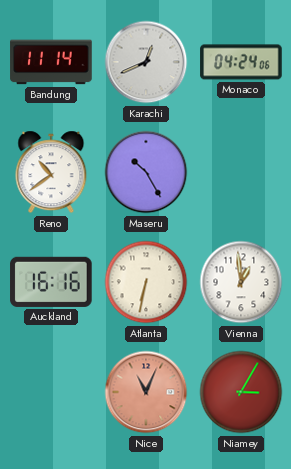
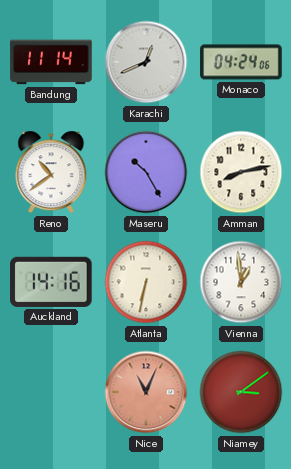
Amman: none -> 8:13
Auckland: 16:16 -> 14:16
Niamey: 3:05 -> 3:09
